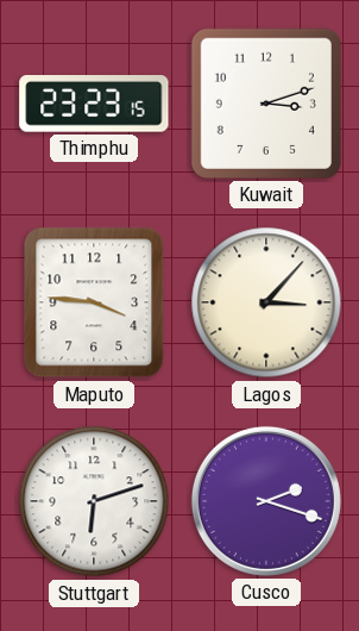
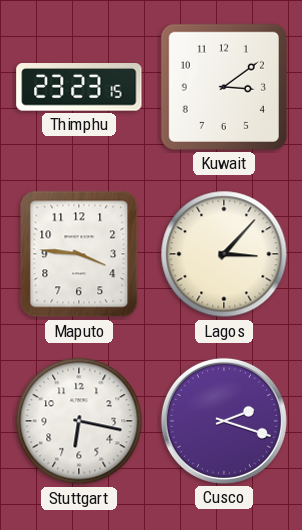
Kuwait: 3:12 -> 3:09
Stuttgart: 6:12 -> 6:17
